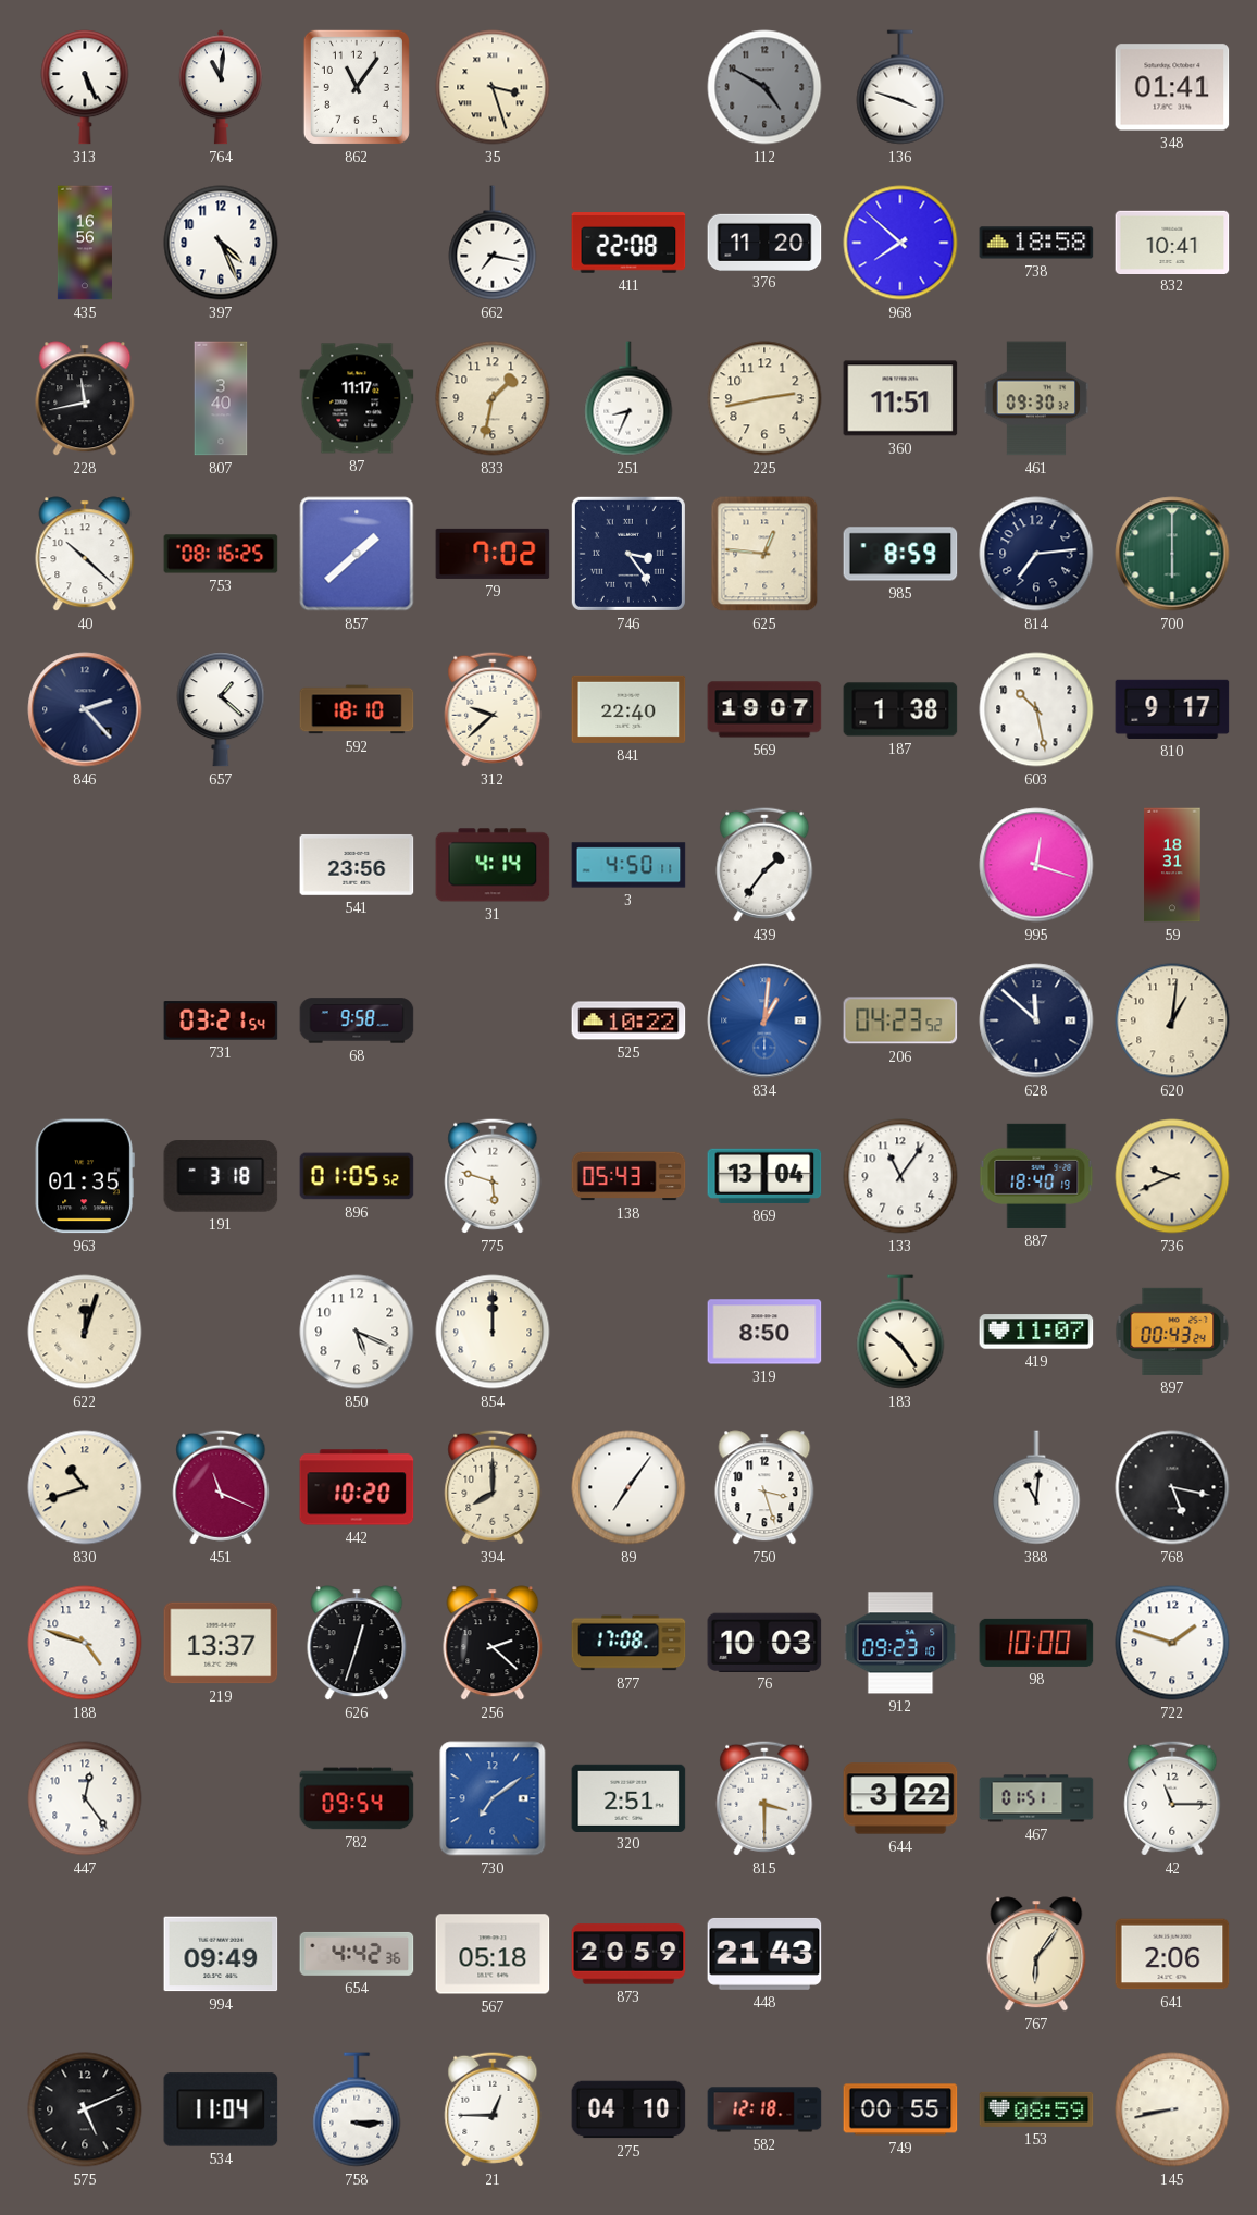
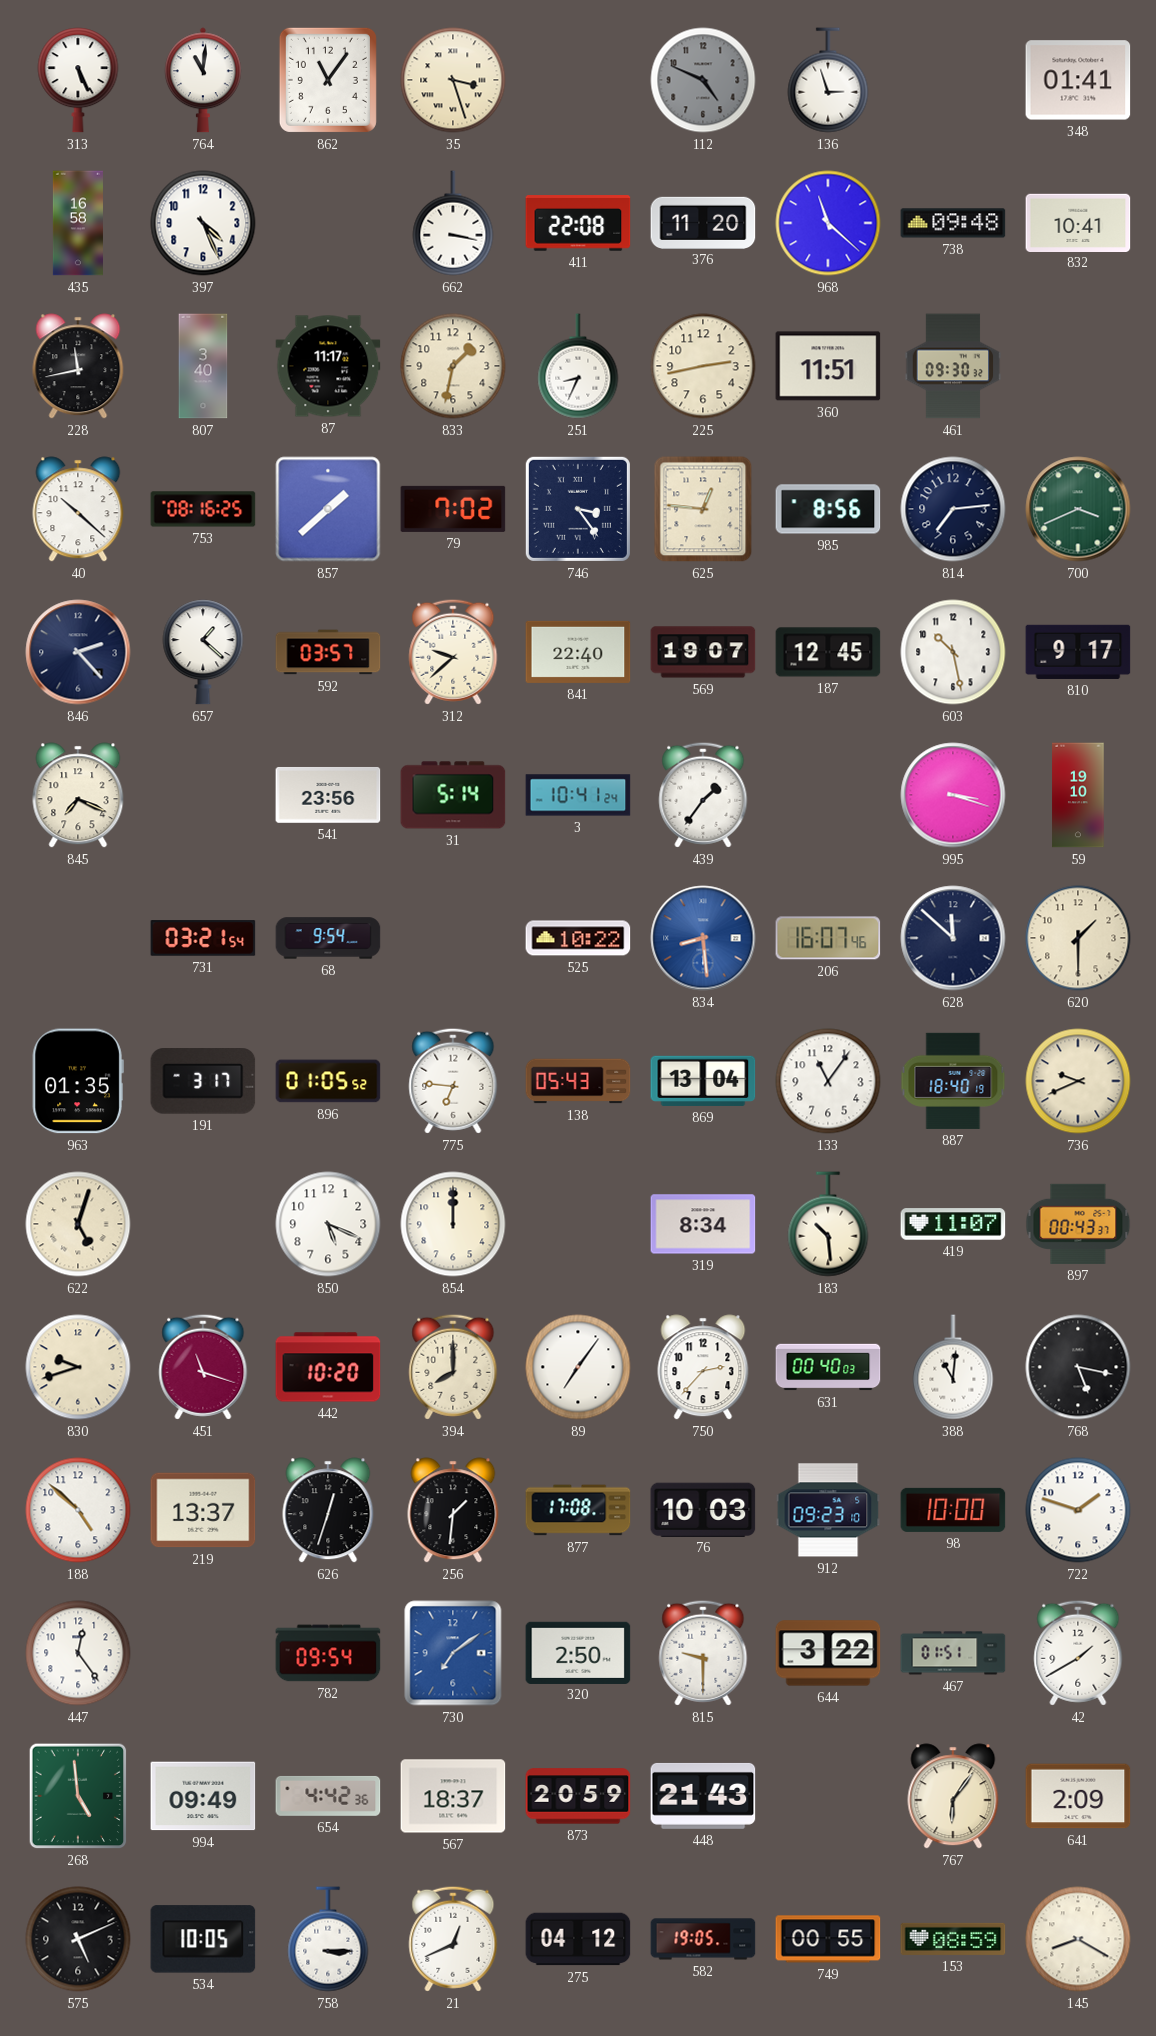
112: 4:50 -> 4:49
136: 3:48 -> 2:57
435: 16:56 -> 16:58
662: 7:17 -> 3:17
968: 7:52 -> 11:22
738: 18:58 -> 09:48
985: 8:59 -> 8:56
700: 6:00 -> 3:41
592: 18:10 -> 03:57
187: 1:38 -> 12:45
845: none -> 7:19
31: 4:14 -> 5:14
3: 4:50 -> 10:41
995: 12:18 -> 3:18
59: 18:31 -> 19:10
68: 9:58 -> 9:54
834: 1:01 -> 8:29
206: 04:23 -> 16:07
620: 1:01 -> 1:30
191: 3:18 -> 3:17
775: 5:48 -> 6:46
622: 12:03 -> 5:03
319: 8:50 -> 8:34
183: 10:24 -> 10:29
897: 00:43:24 -> 00:43:37
830: 10:42 -> 9:42
451: 11:19 -> 11:18
750: 3:27 -> 2:37
631: none -> 00:40
188: 4:48 -> 4:52
256: 2:22 -> 1:31
320: 2:51 -> 2:50
815: 3:30 -> 9:30
42: 11:15 -> 1:40
268: none -> 4:59
567: 05:18 -> 18:37
641: 2:06 -> 2:09
534: 11:04 -> 10:05
21: 12:45 -> 12:41
275: 04:10 -> 04:12
582: 12:18 -> 19:05
145: 8:43 -> 8:20
